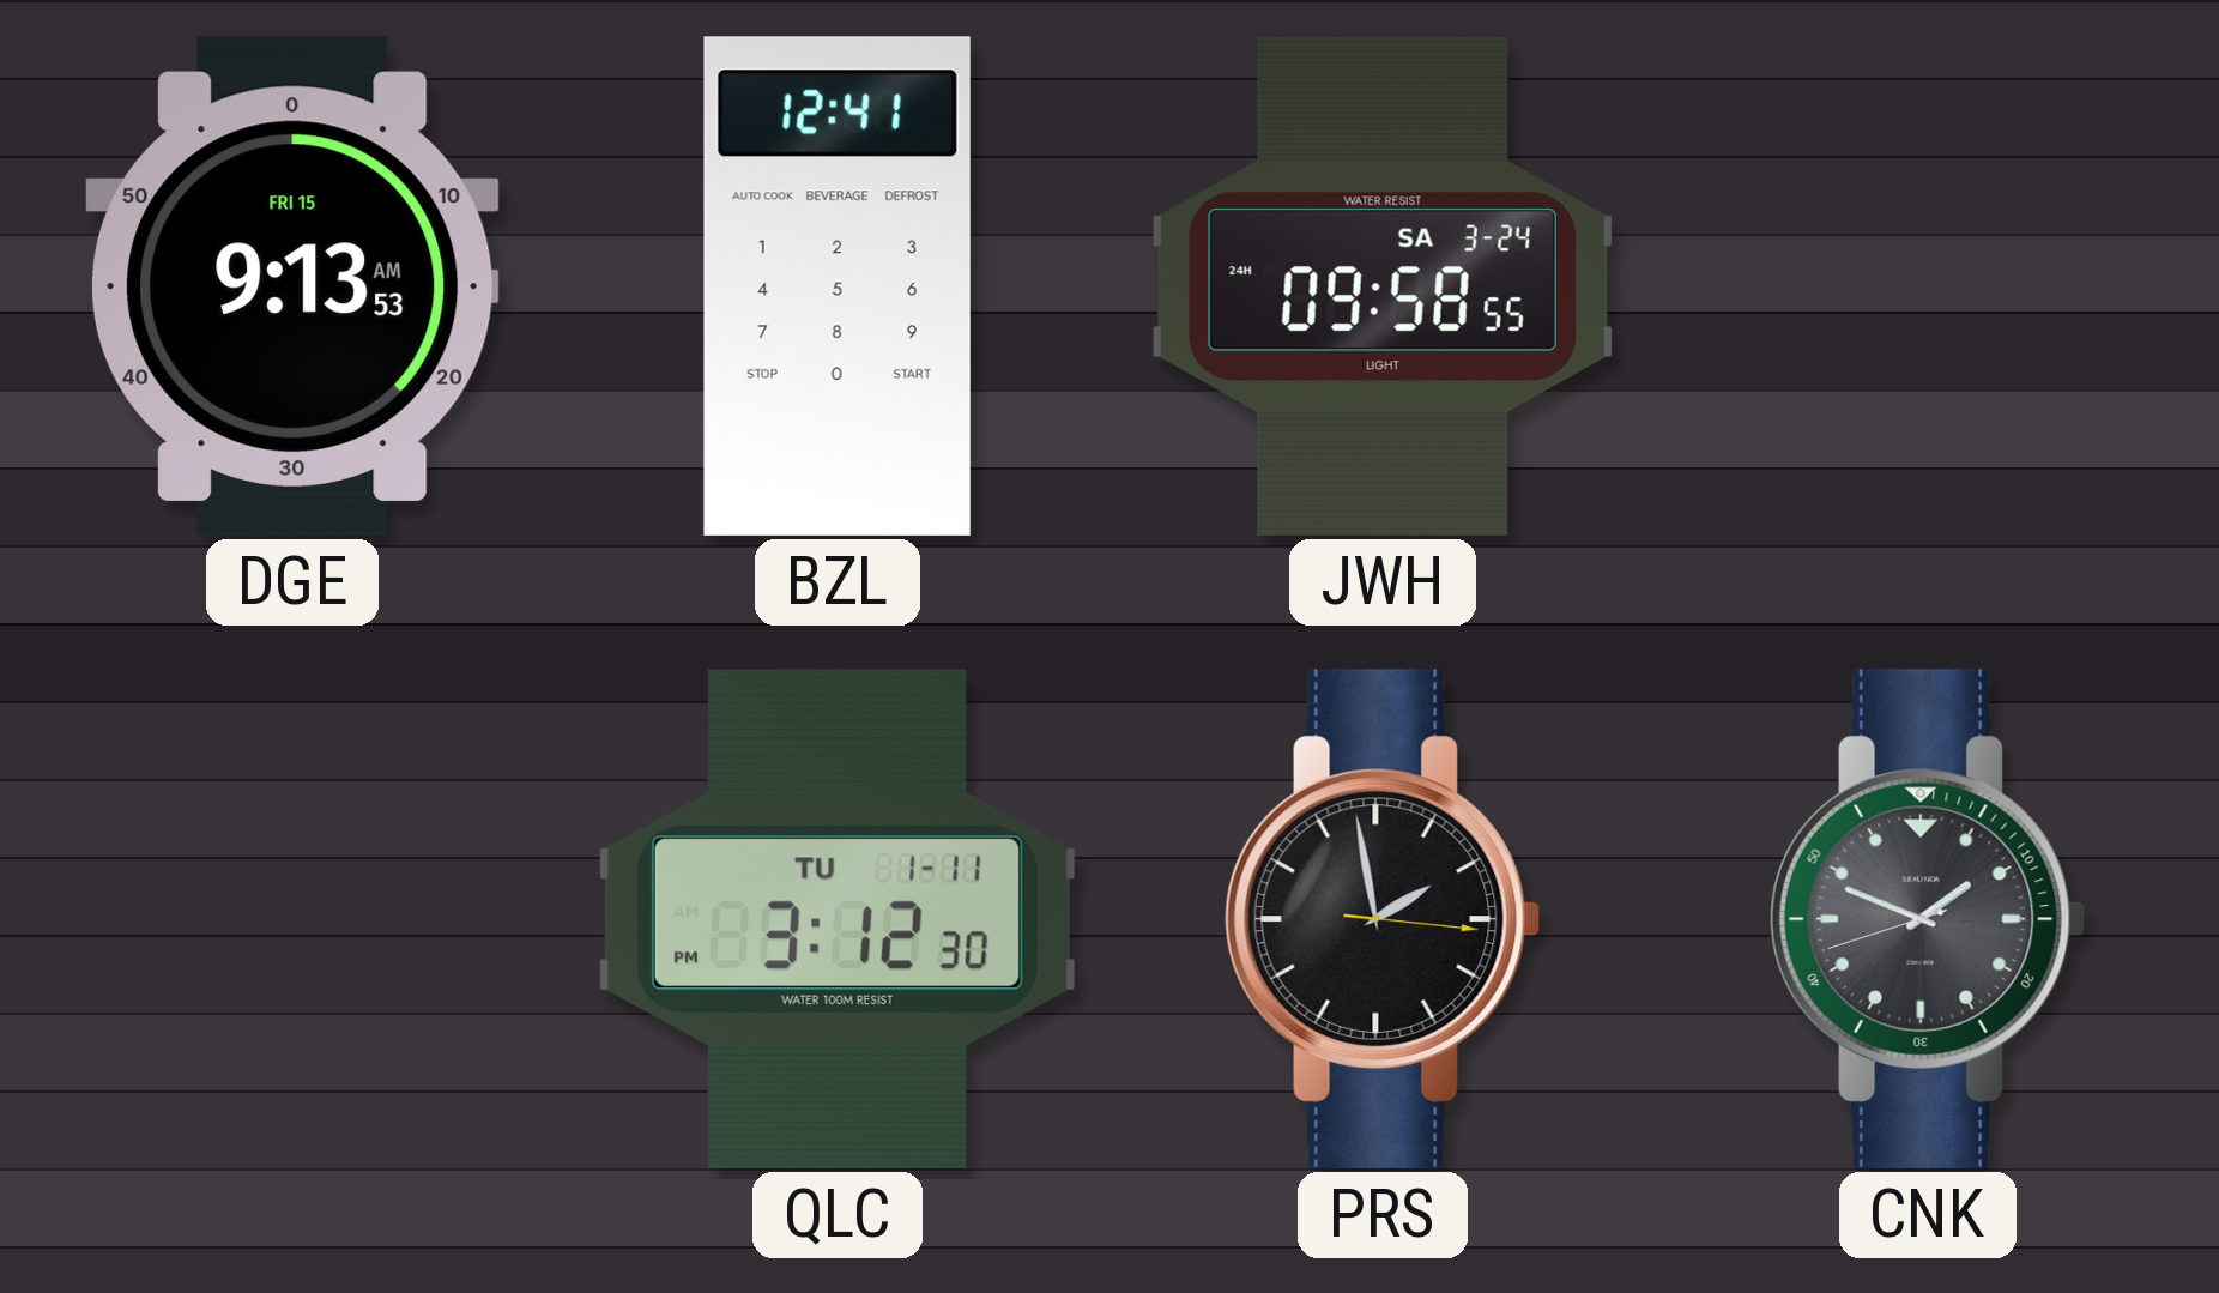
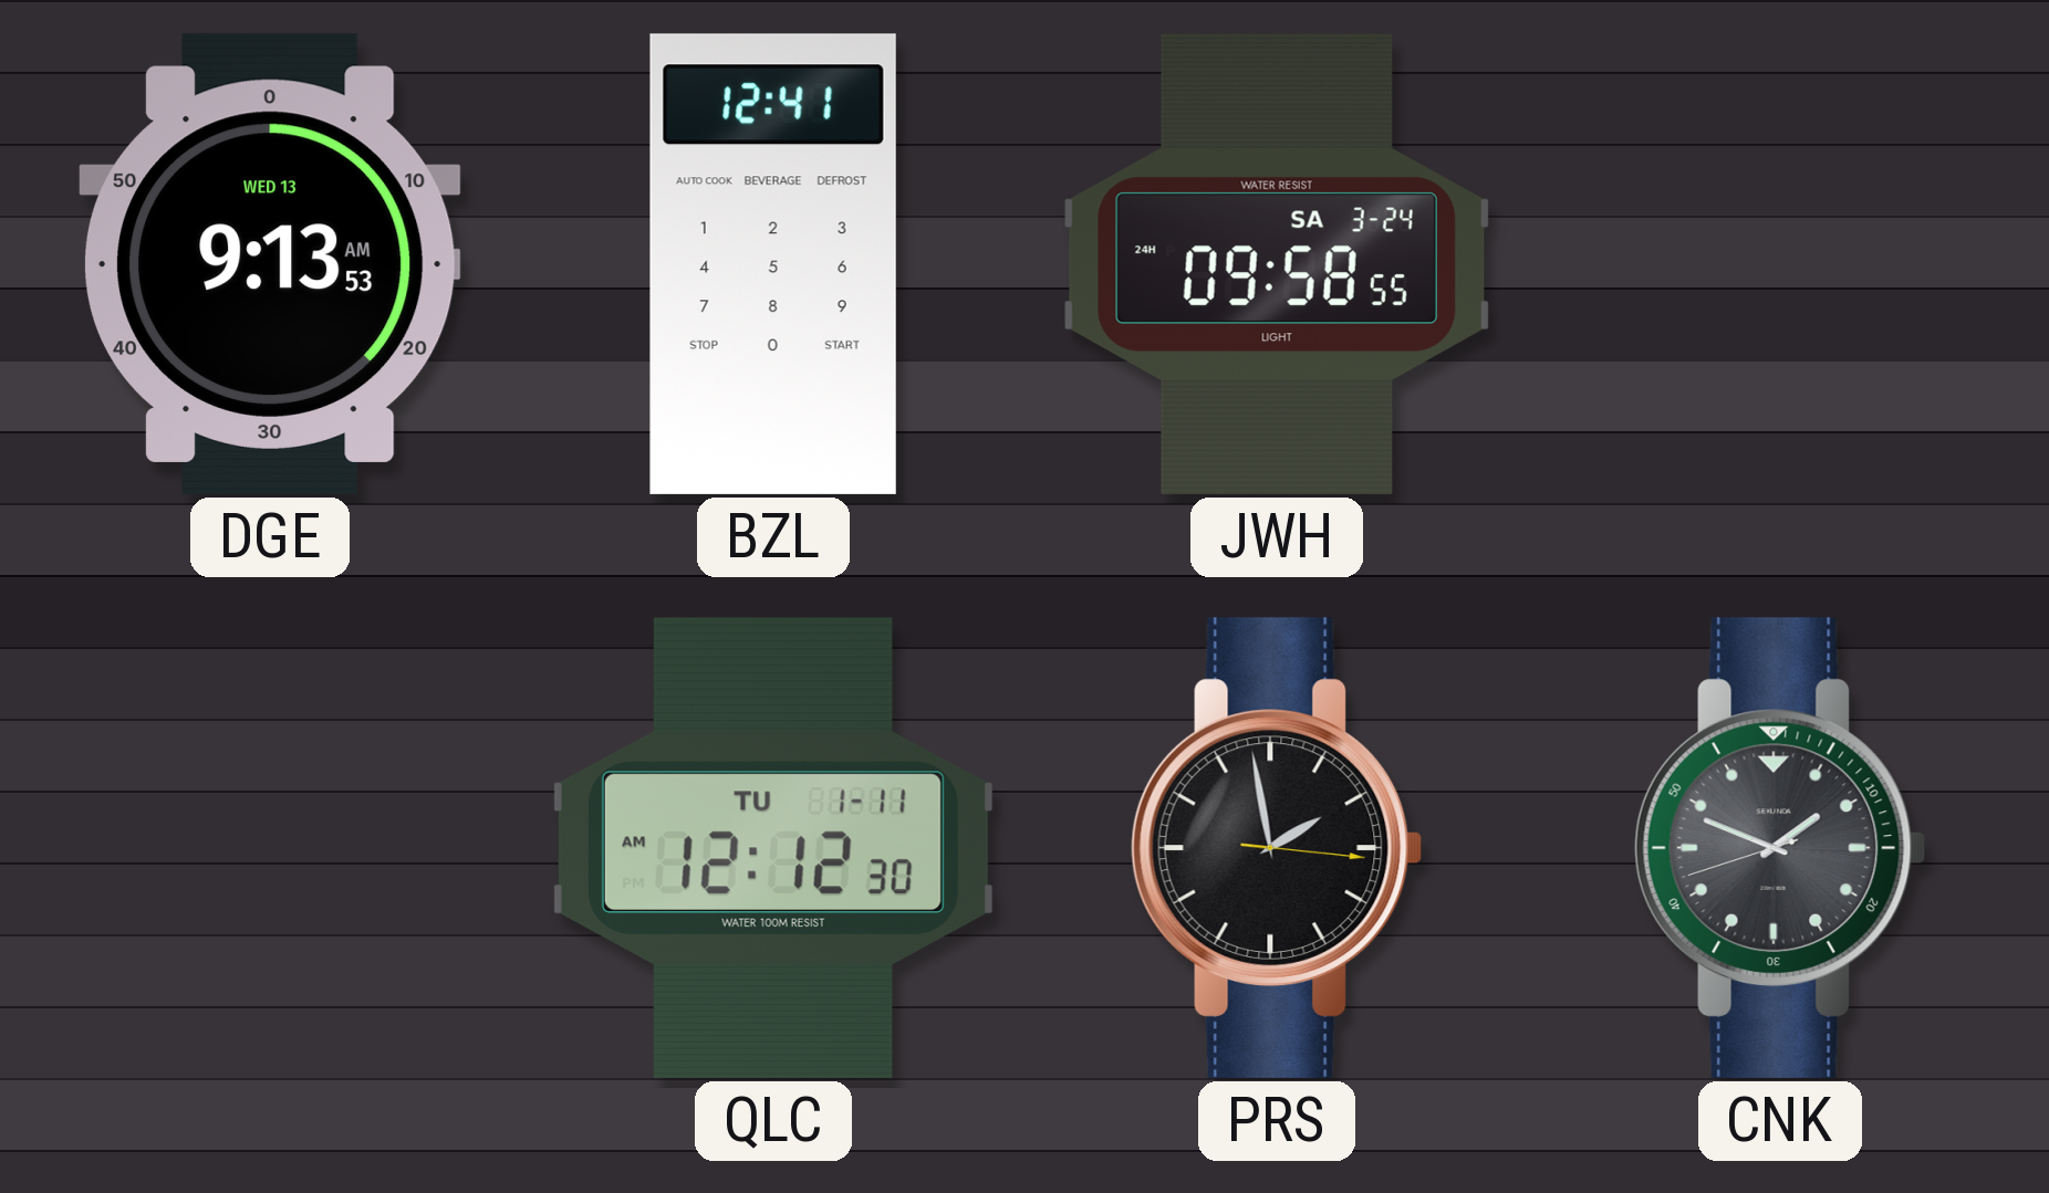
DGE date: FRI 15 -> WED 13
QLC: 3:12 -> 12:12
